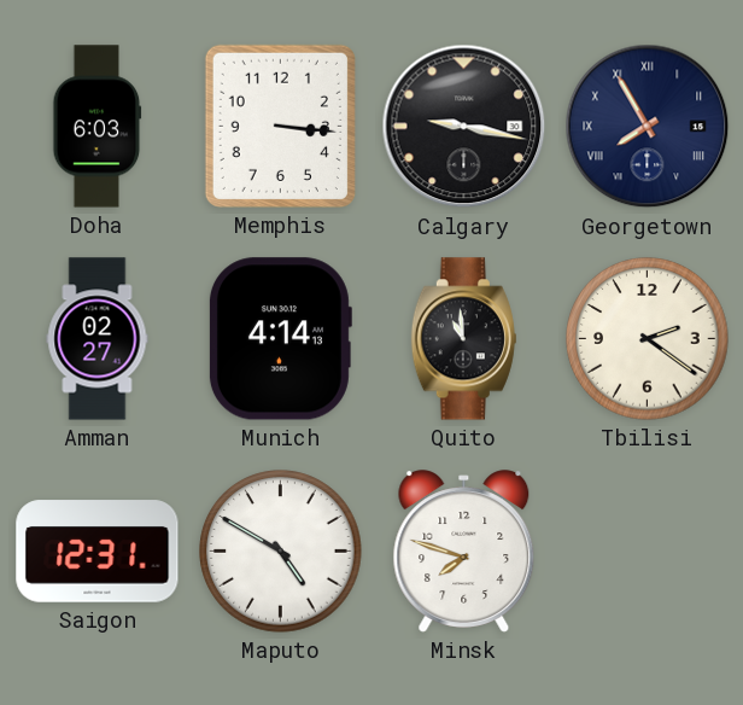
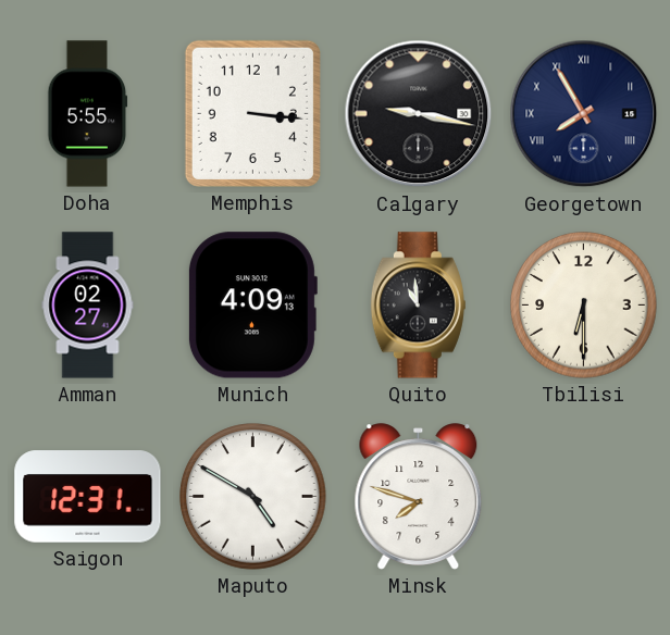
Doha: 6:03 -> 5:55
Munich: 4:14 -> 4:09
Tbilisi: 2:21 -> 6:30
